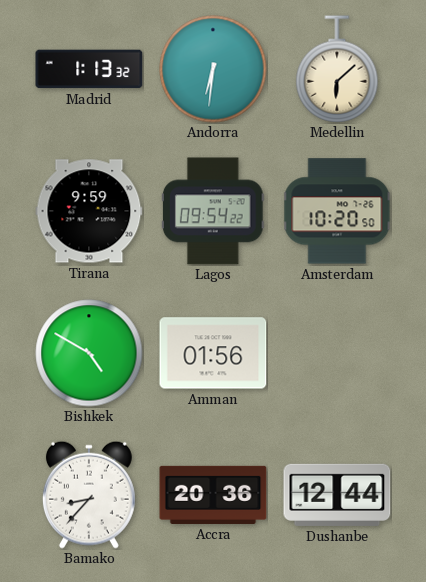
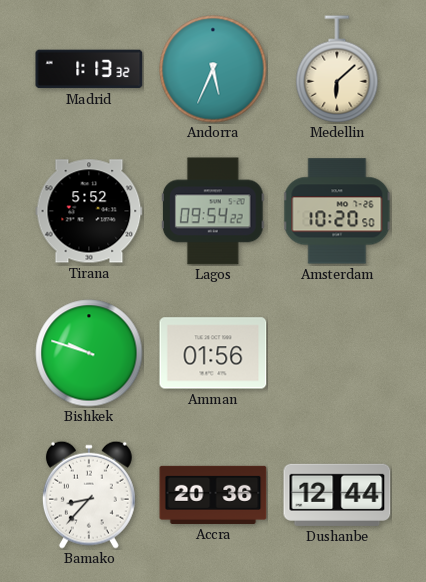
Andorra: 6:31 -> 5:34
Tirana: 9:59 -> 5:52
Bishkek: 4:50 -> 9:48
